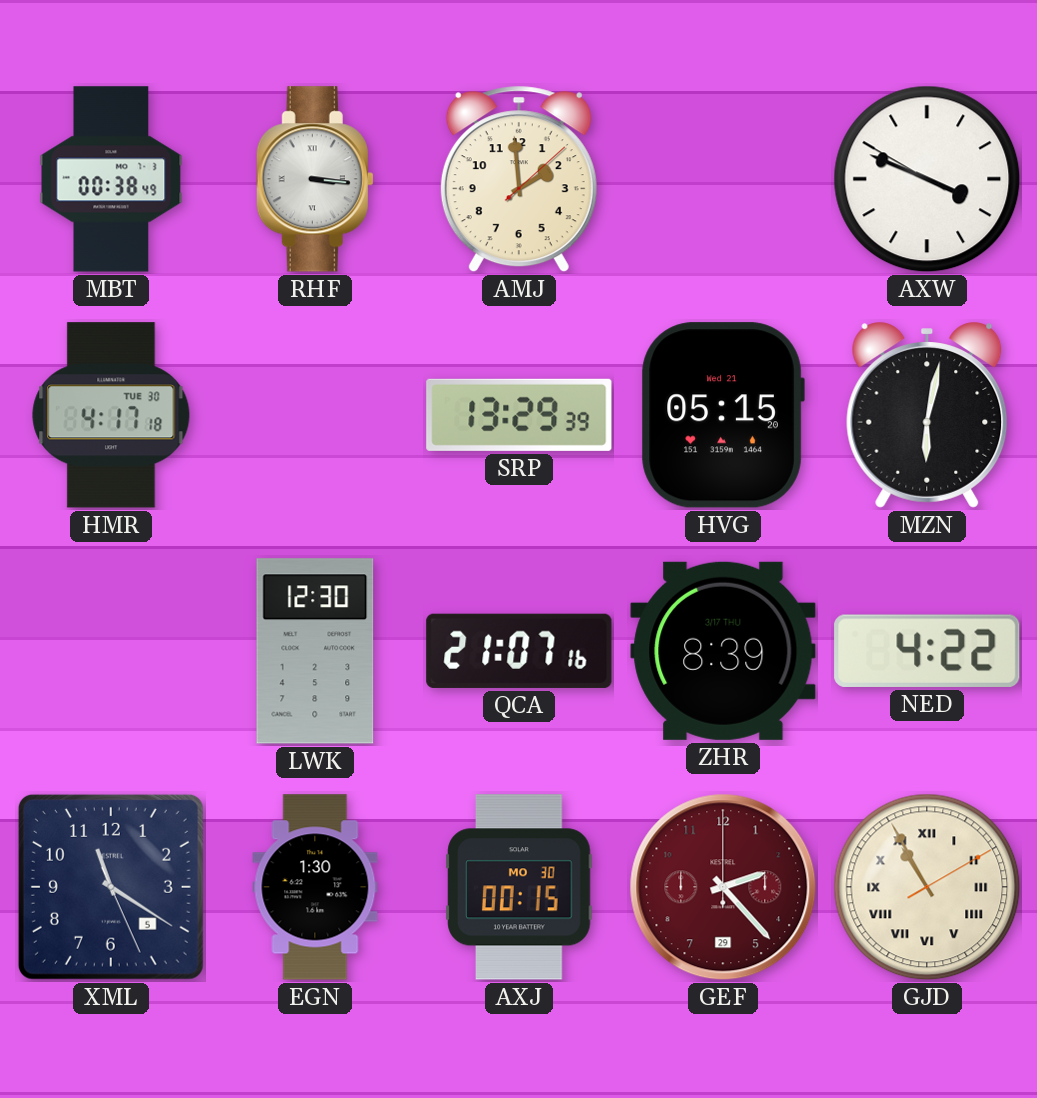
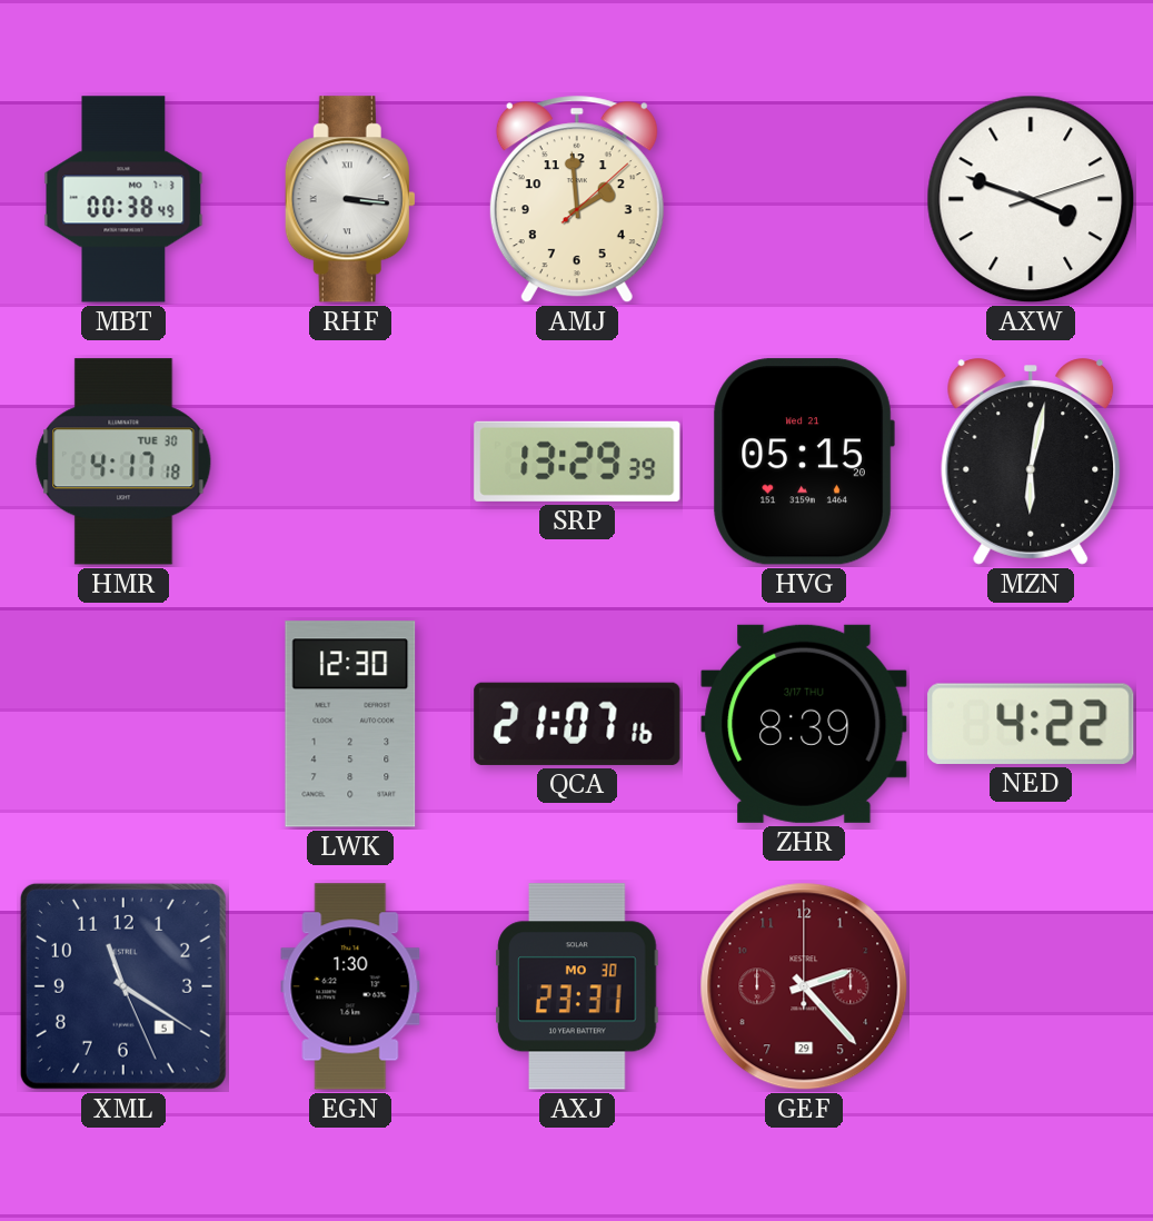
AXW: 3:48:50 -> 3:48:12
AXJ: 00:15 -> 23:31
GJD: 10:55 -> none
